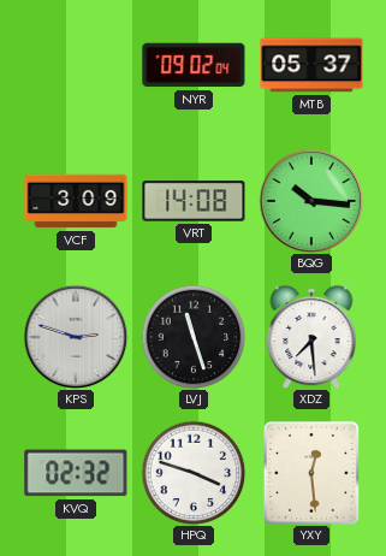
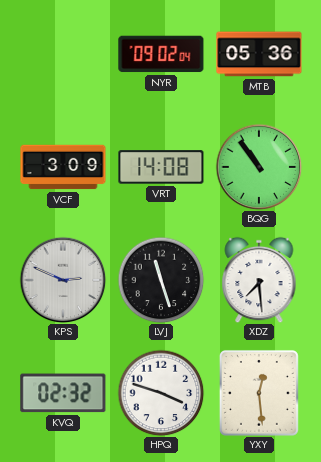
MTB: 05:37 -> 05:36
BQG: 10:16 -> 10:54
KPS: 2:48 -> 2:49
